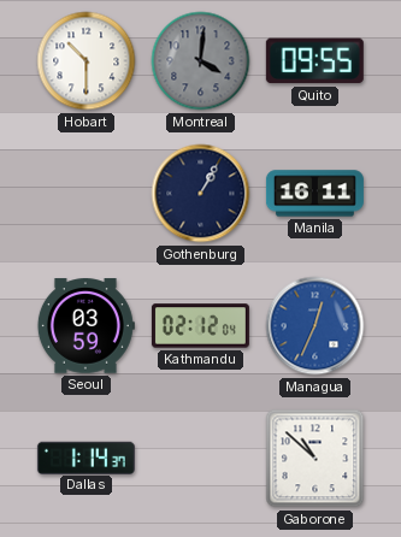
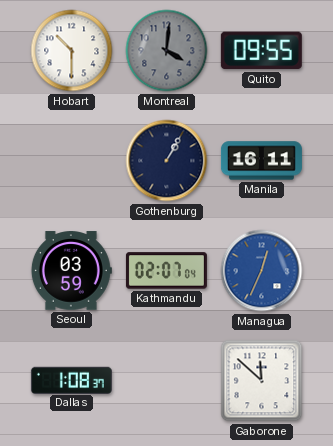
Kathmandu: 02:12 -> 02:07
Dallas: 1:14 -> 1:08
Gaborone: 10:52 -> 11:52
